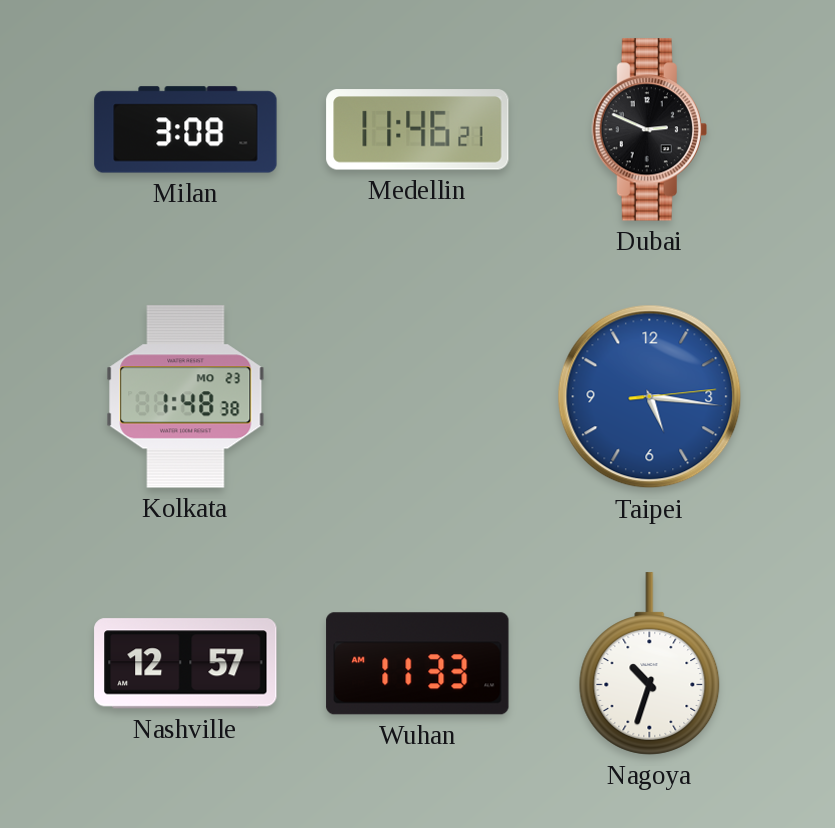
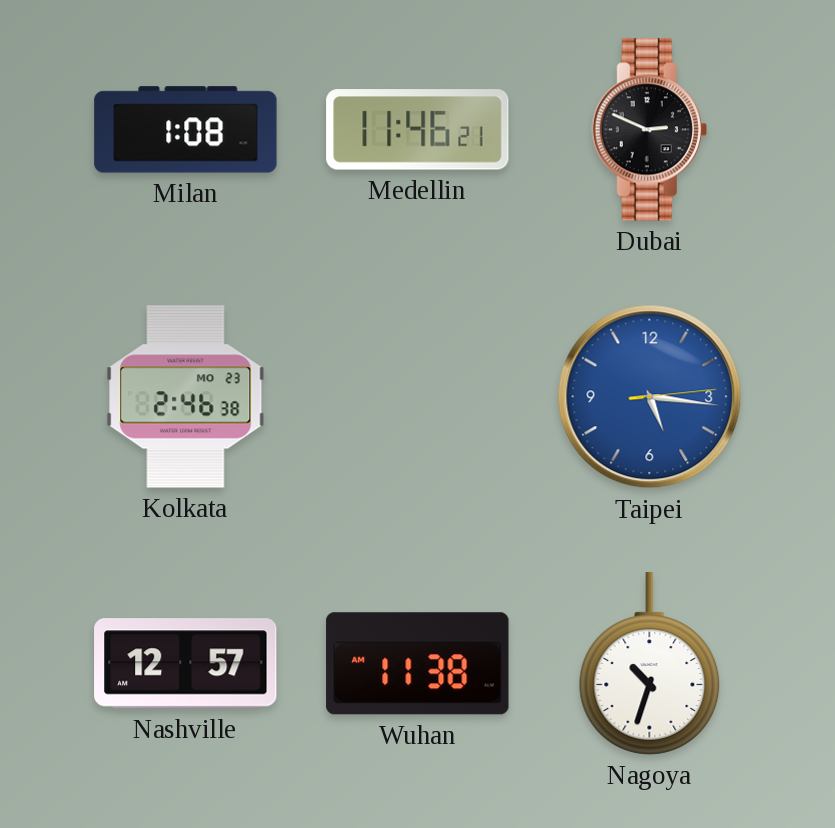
Milan: 3:08 -> 1:08
Kolkata: 1:48 -> 2:46
Wuhan: 11:33 -> 11:38
